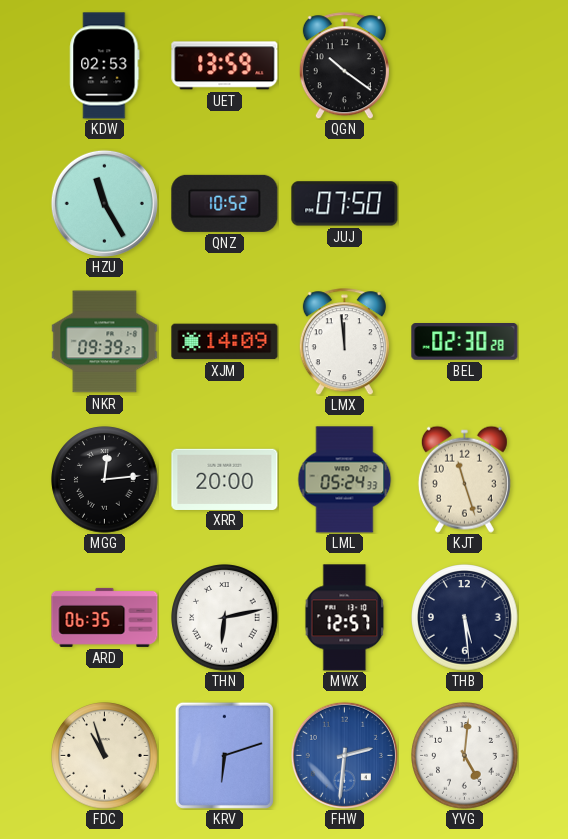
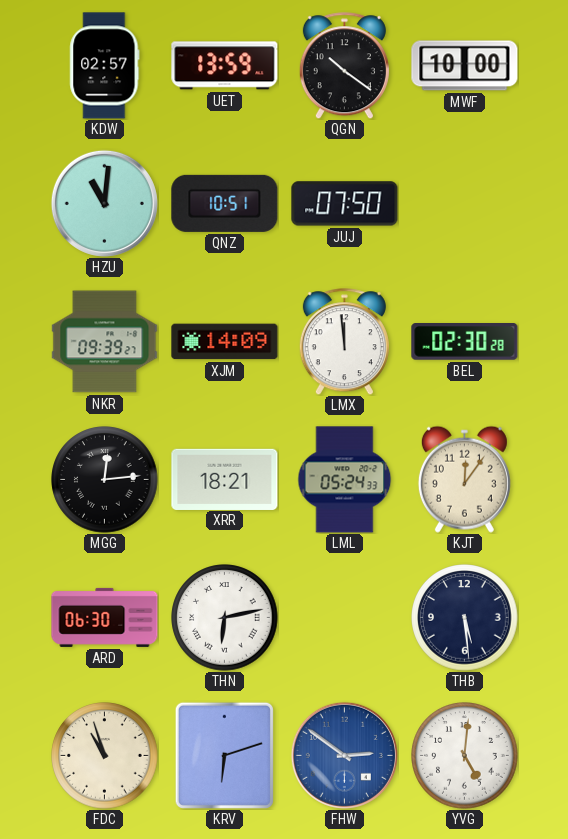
KDW: 02:53 -> 02:57
MWF: none -> 10:00
HZU: 11:25 -> 11:01
QNZ: 10:52 -> 10:51
XRR: 20:00 -> 18:21
KJT: 11:27 -> 12:06
ARD: 06:35 -> 06:30
MWX: 12:57 -> none
FHW: 2:31 -> 2:51
